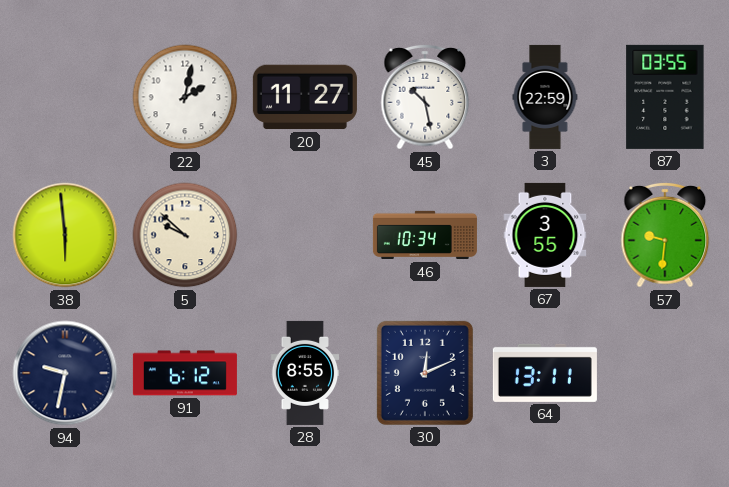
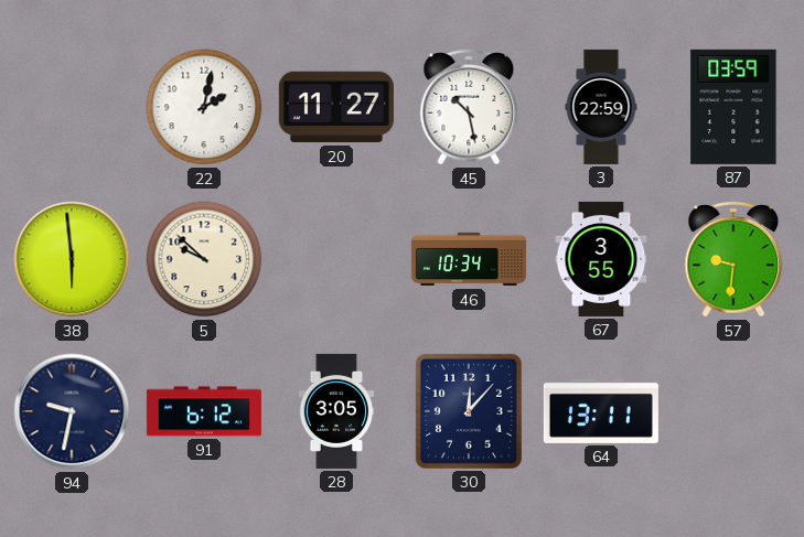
87: 03:55 -> 03:59
28: 8:55 -> 3:05
30: 12:11 -> 12:07
